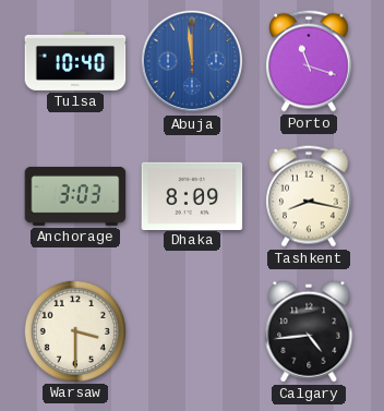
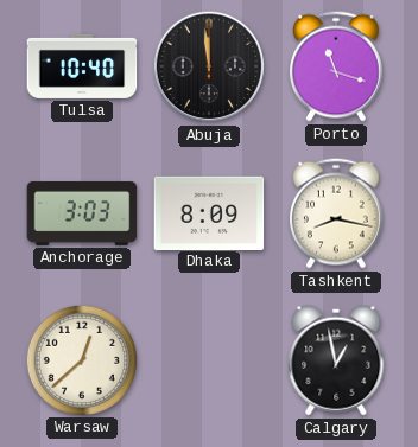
Abuja dial: blue -> black
Warsaw: 3:30 -> 12:38
Calgary: 4:44 -> 12:58
